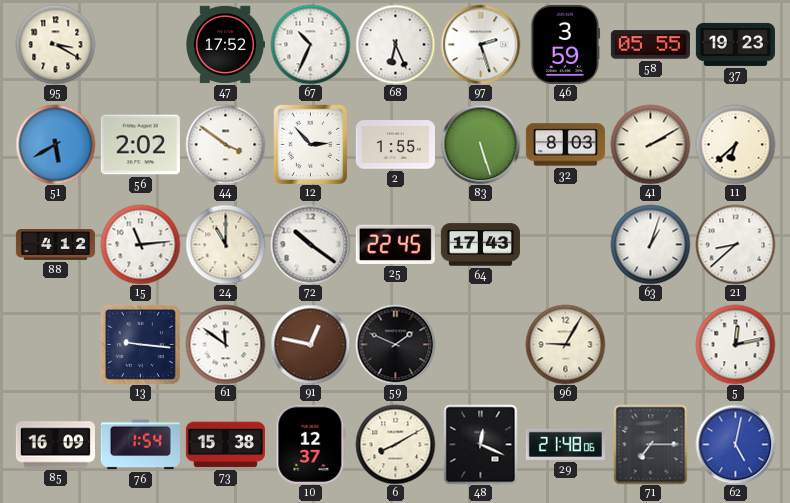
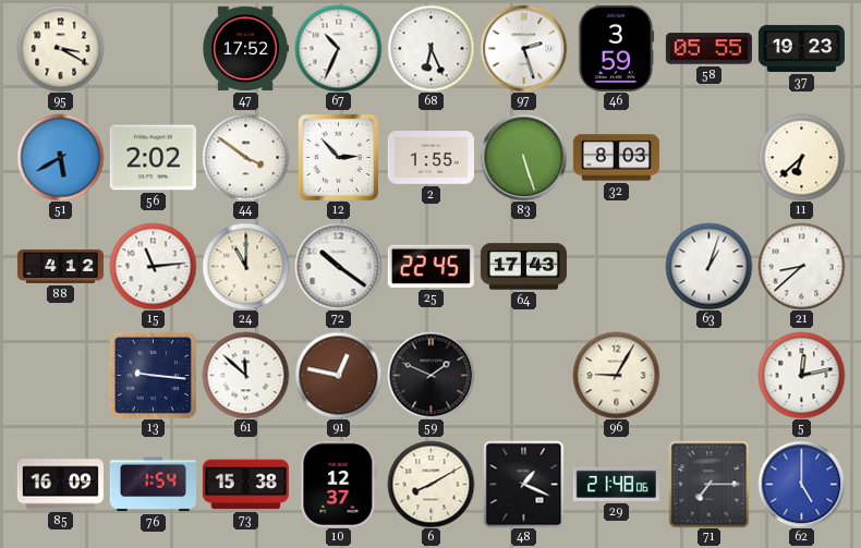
41: 2:10 -> none
61: 11:51 -> 11:52
48: 12:19 -> 1:19
62: 5:02 -> 5:00
